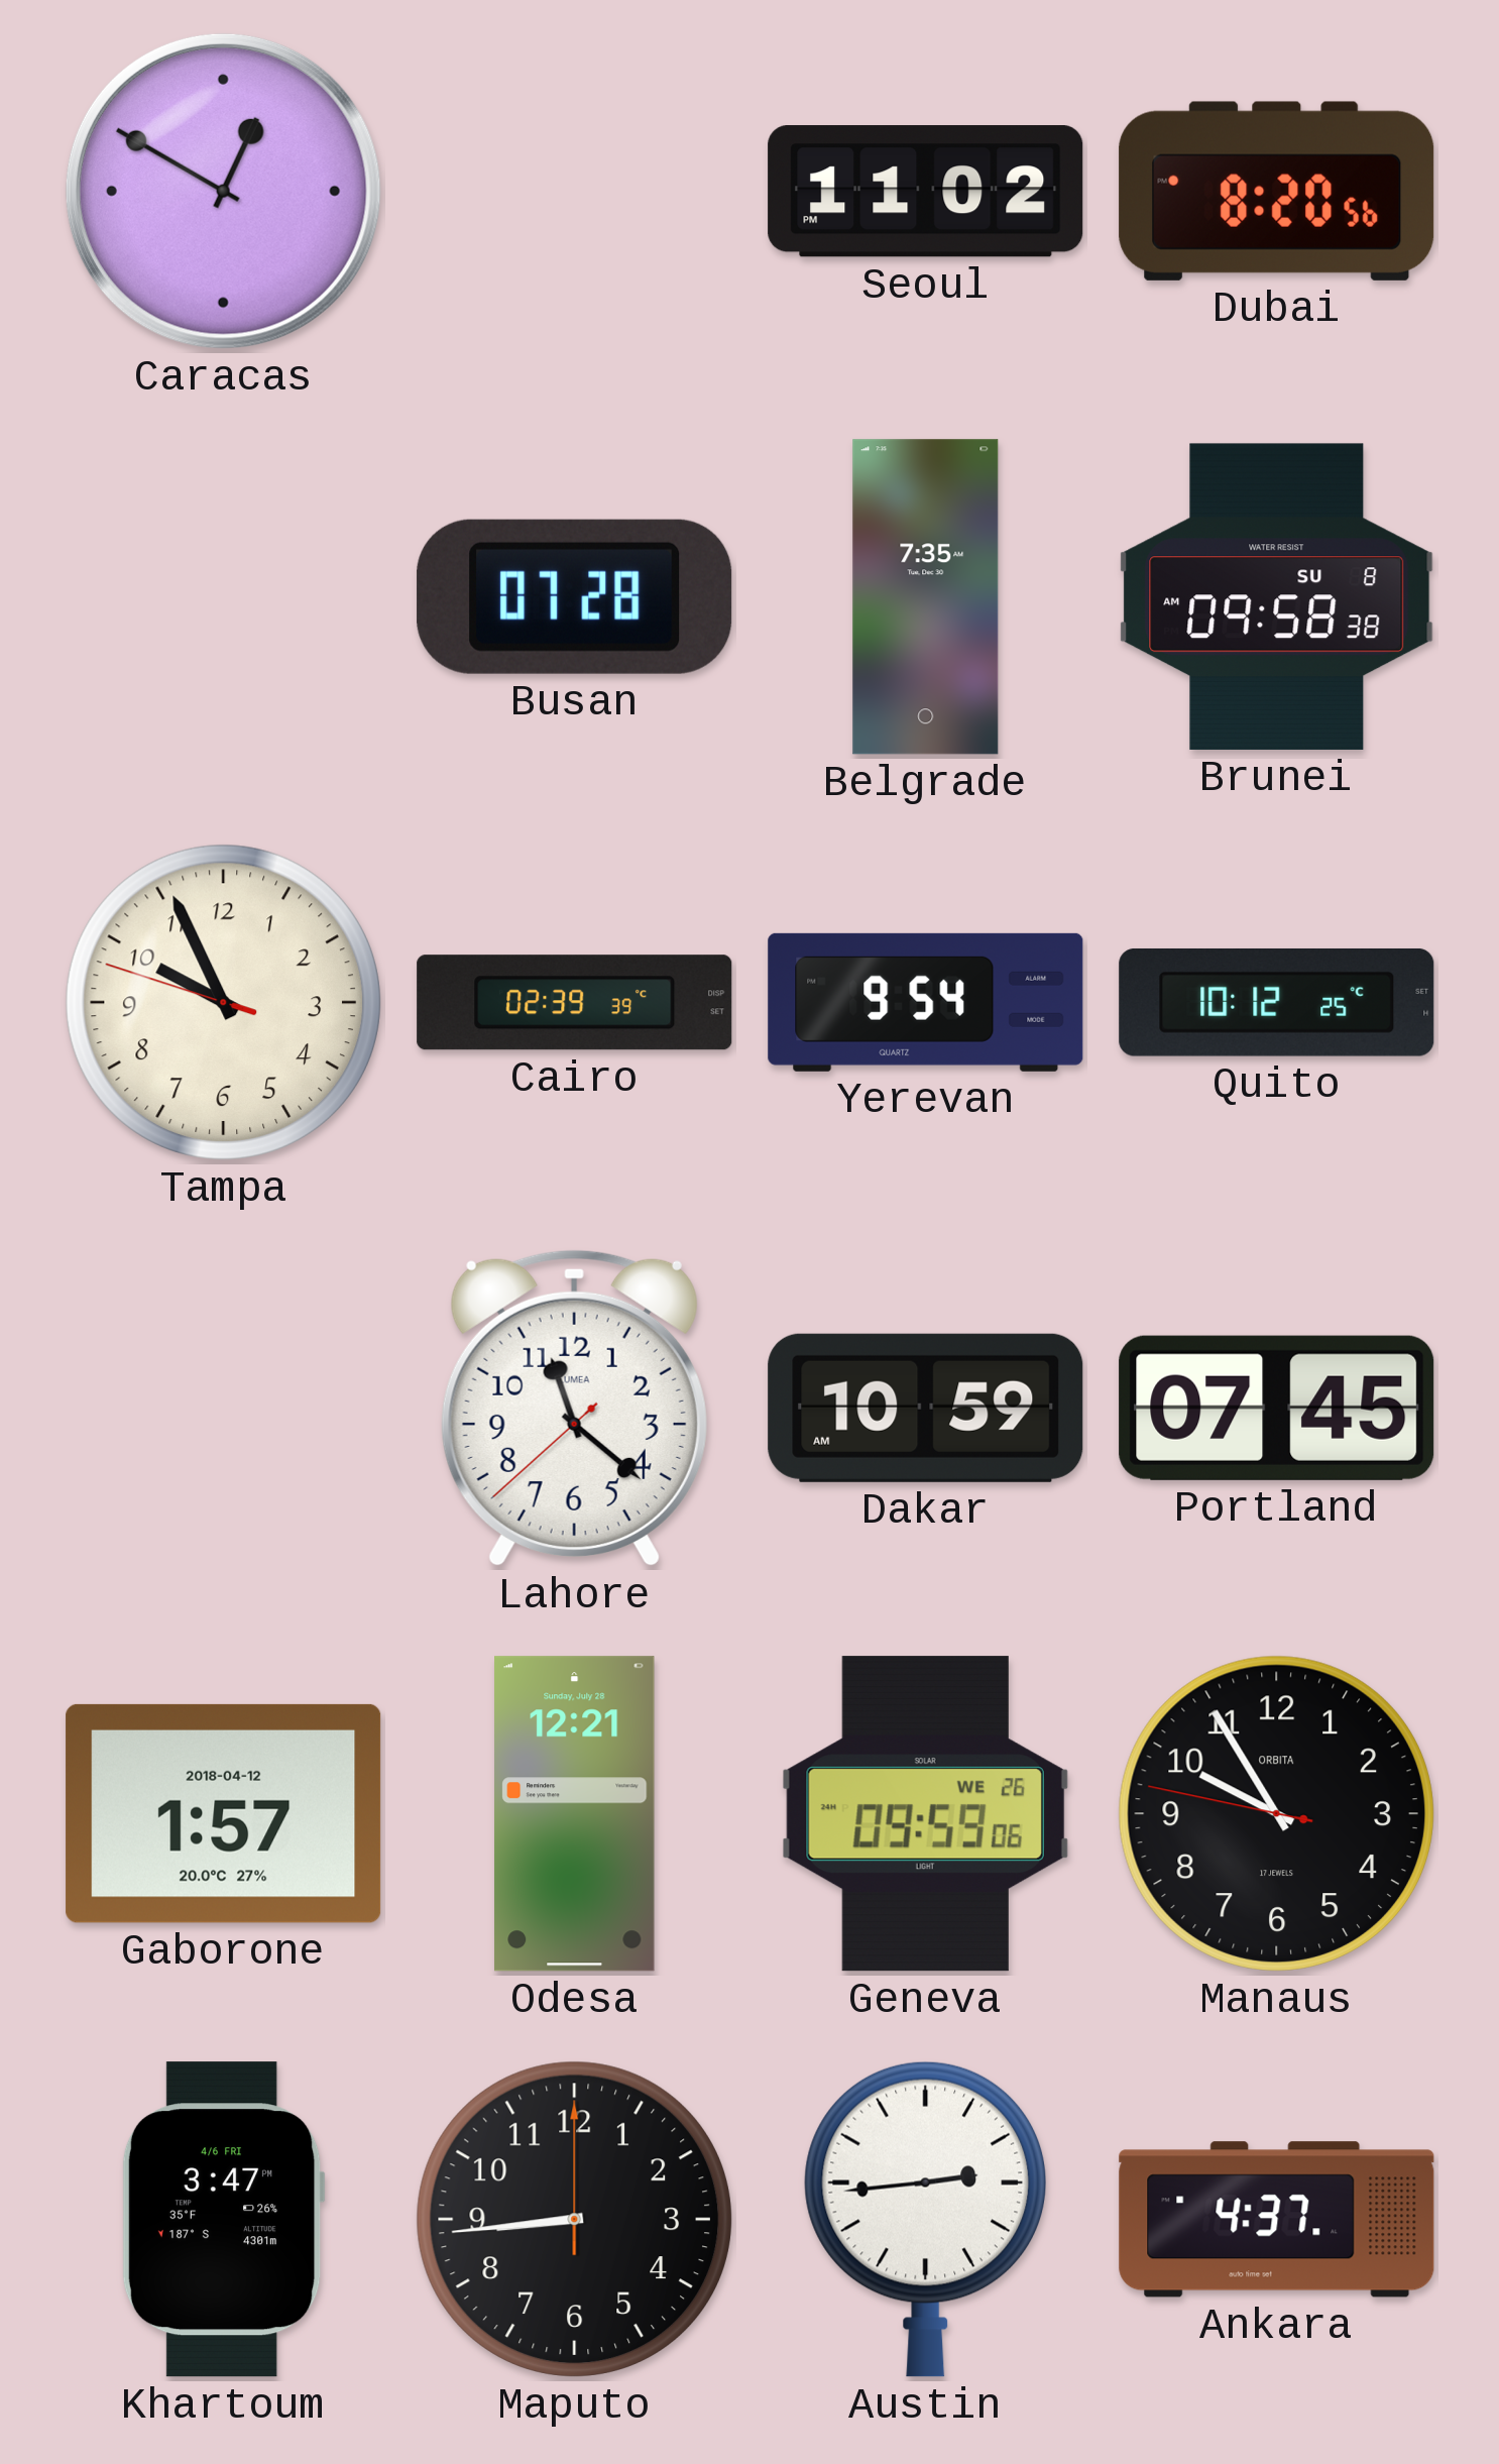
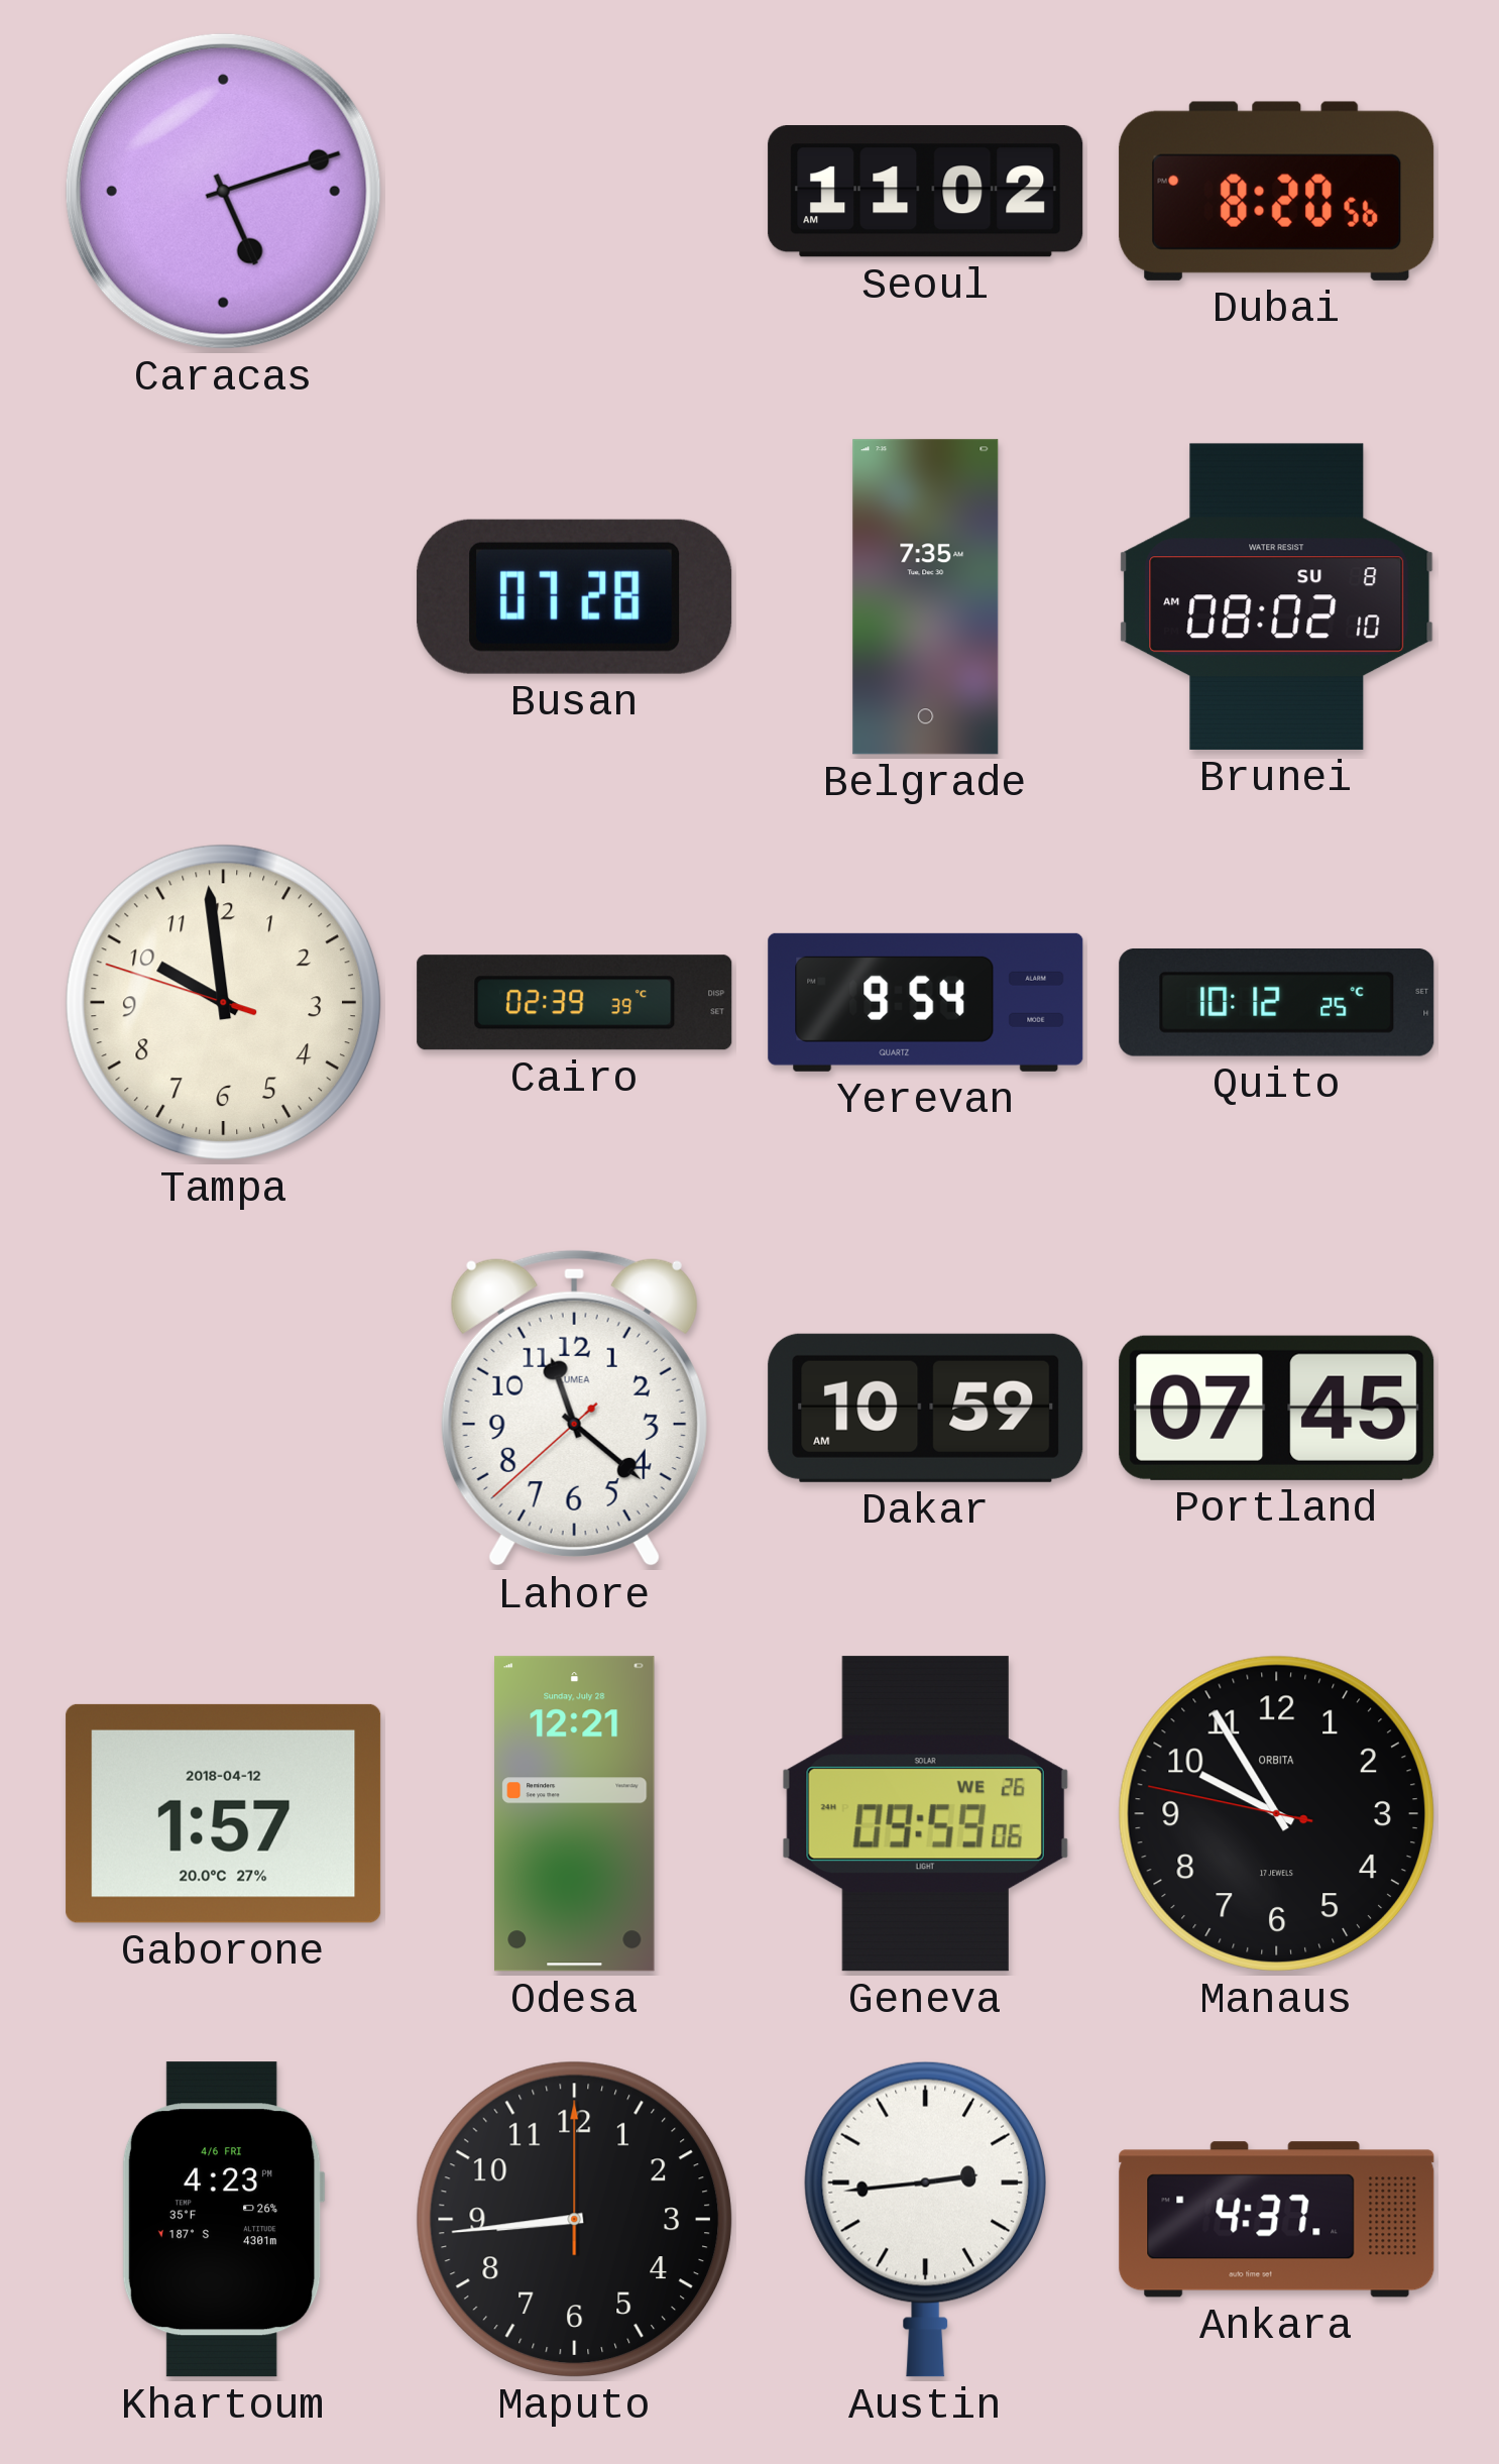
Caracas: 12:50 -> 5:12
Seoul: 11:02 PM -> 11:02 AM
Brunei: 09:58 -> 08:02
Tampa: 9:55 -> 9:58
Khartoum: 3:47 -> 4:23
